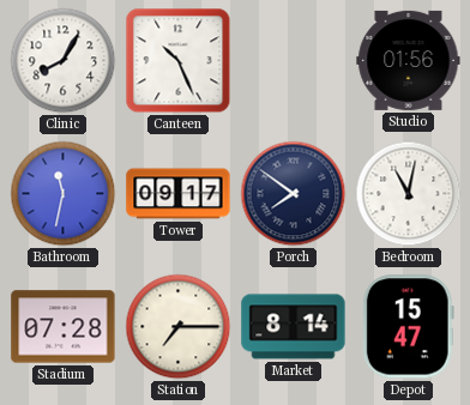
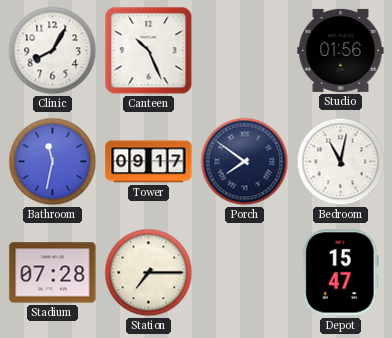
Market: 8:14 -> none
